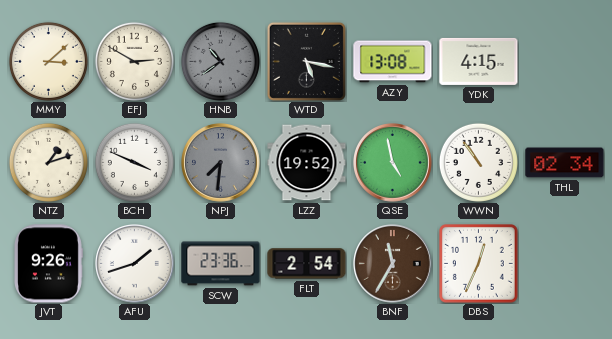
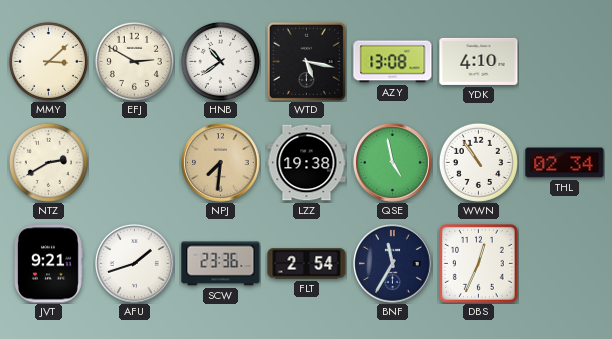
HNB dial: grey -> white
YDK: 4:15 -> 4:10
NTZ: 1:12 -> 2:40
BCH: 3:49 -> none
NPJ dial: grey -> champagne
LZZ: 19:52 -> 19:38
JVT: 9:26 -> 9:21
BNF dial: brown -> navy
